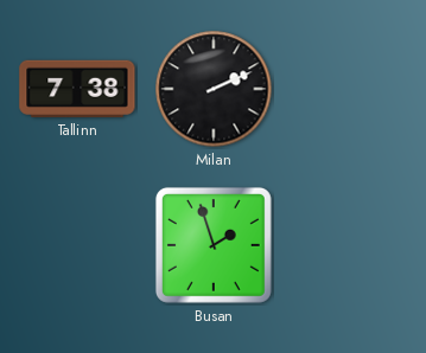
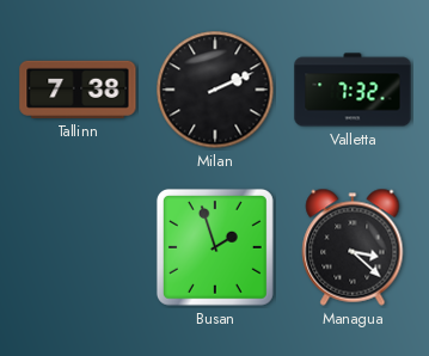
Valletta: none -> 7:32
Managua: none -> 3:22
